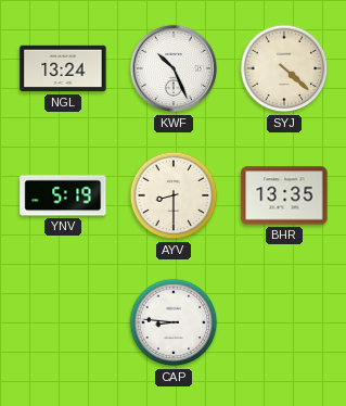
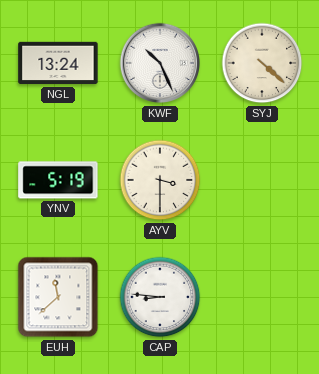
AYV: 8:30 -> 3:30
BHR: 13:35 -> none
EUH: none -> 11:38
